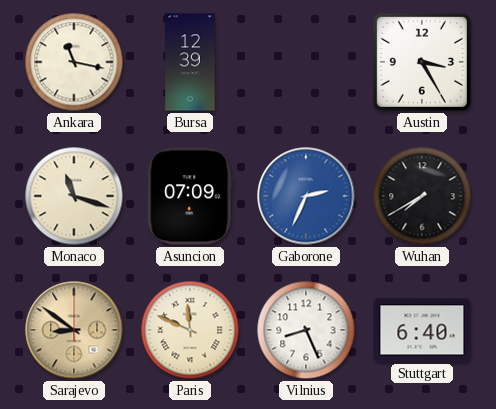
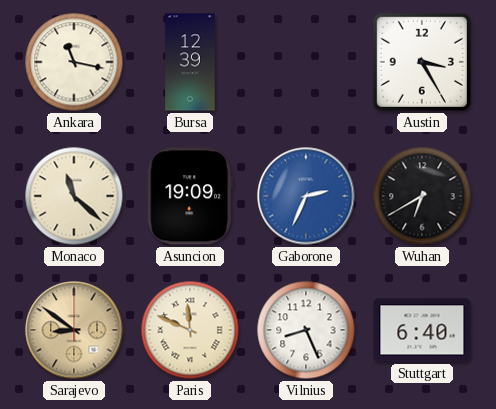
Monaco: 11:18 -> 11:22
Asuncion: 07:09 -> 19:09
Wuhan: 7:40 -> 6:40
